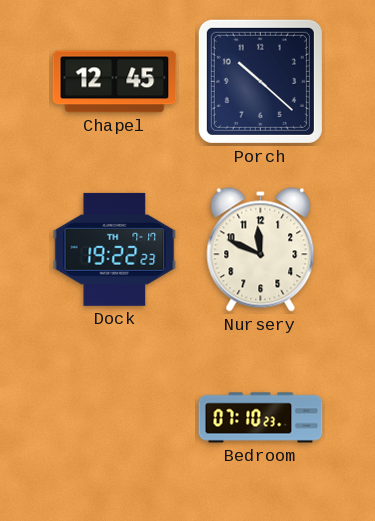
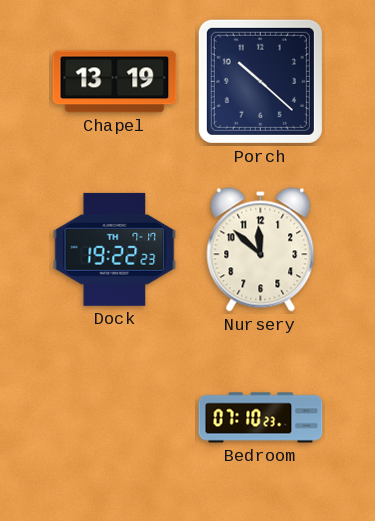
Chapel: 12:45 -> 13:19
Nursery: 11:49 -> 11:52
